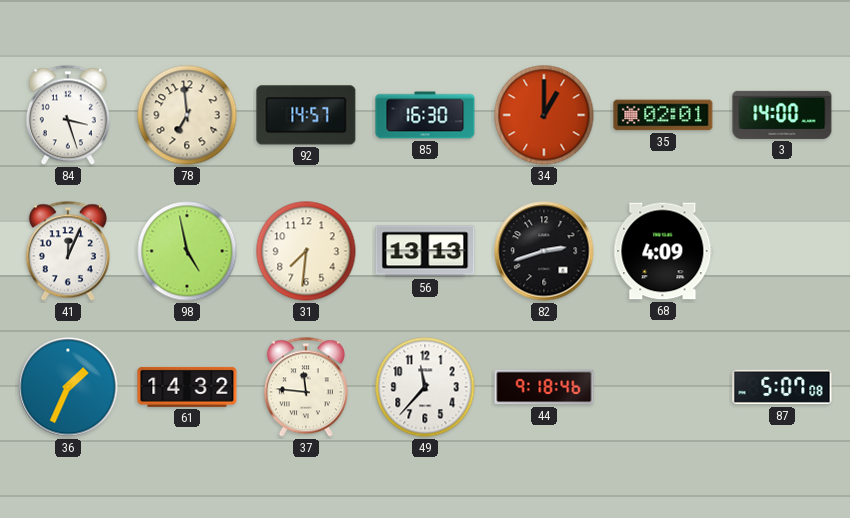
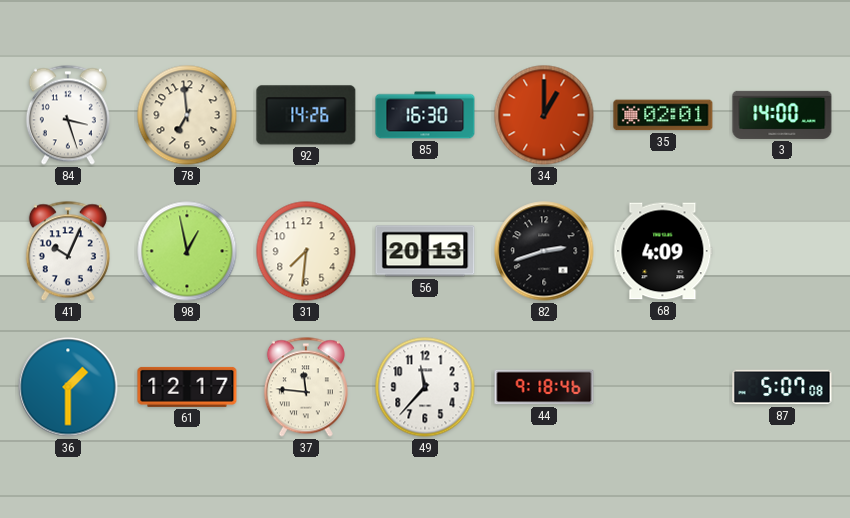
92: 14:57 -> 14:26
41: 12:04 -> 10:04
98: 4:58 -> 12:58
56: 13:13 -> 20:13
36: 1:34 -> 1:30
61: 14:32 -> 12:17
